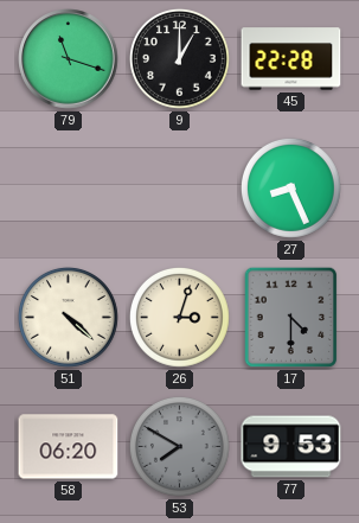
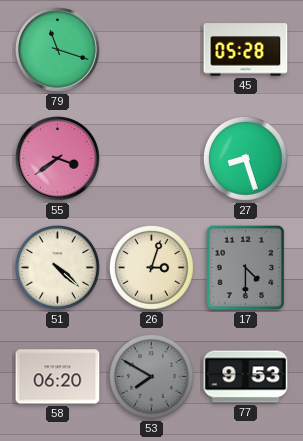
9: 1:00 -> none
45: 22:28 -> 05:28
55: none -> 3:39
27: 8:26 -> 8:27
